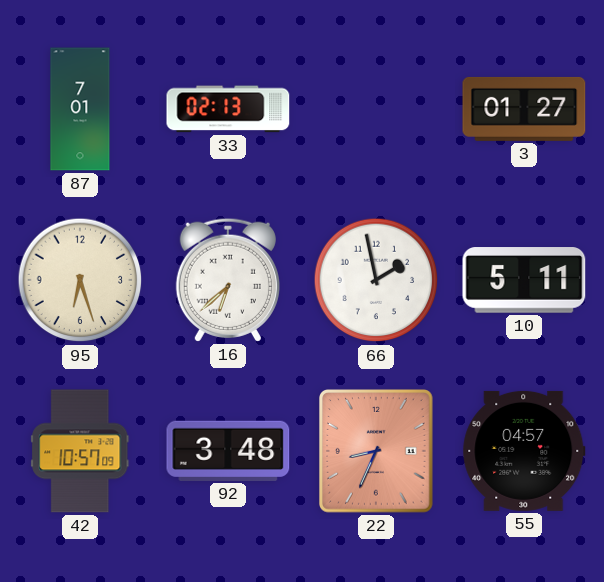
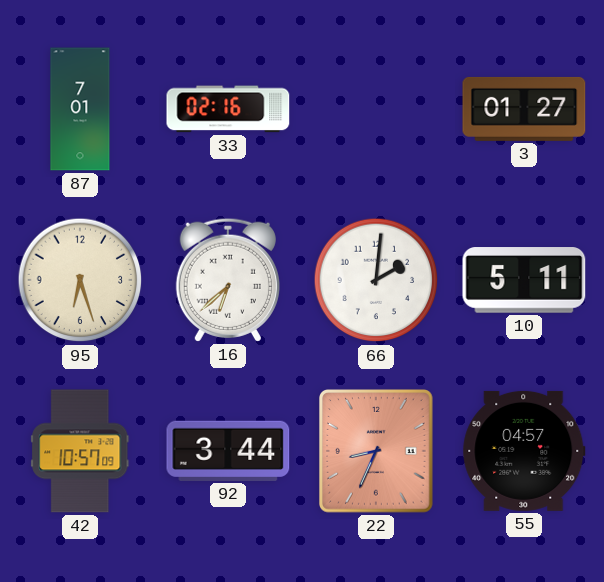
33: 02:13 -> 02:16
66: 1:58 -> 2:01
92: 3:48 -> 3:44
